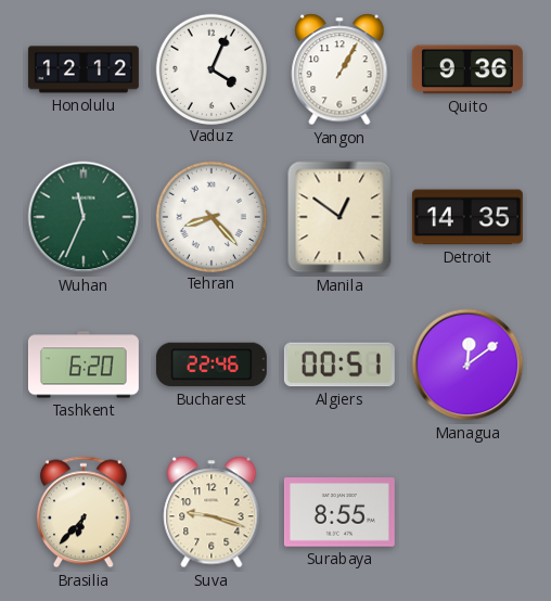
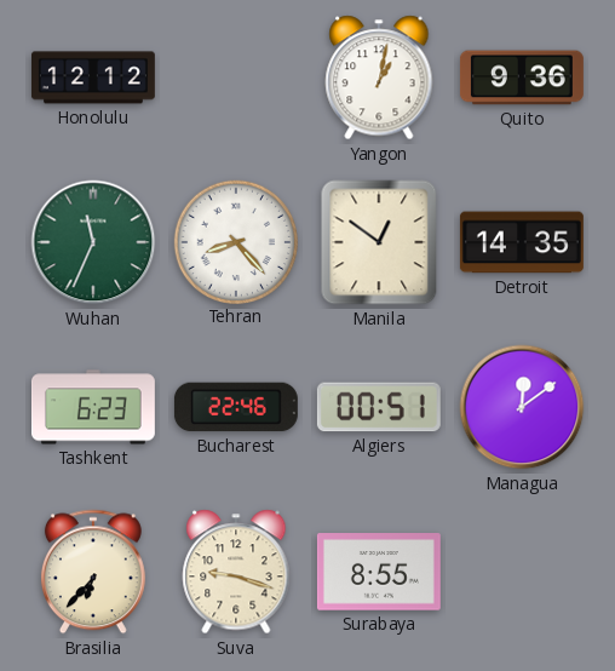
Vaduz: 4:04 -> none
Yangon: 1:05 -> 1:02
Tashkent: 6:20 -> 6:23
